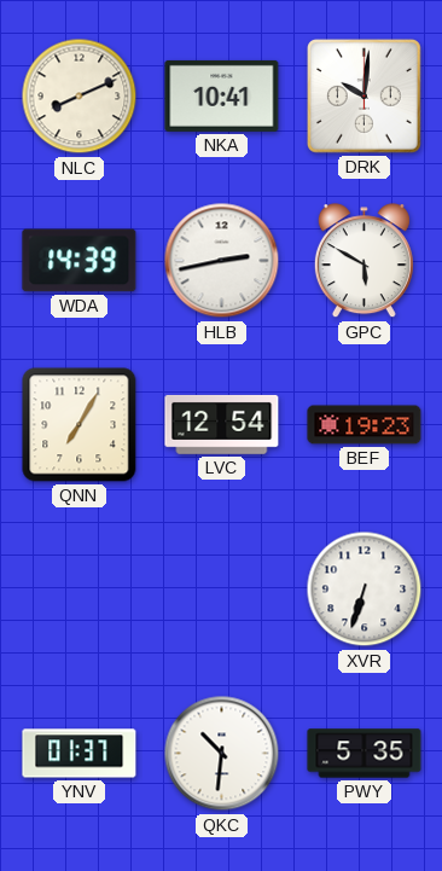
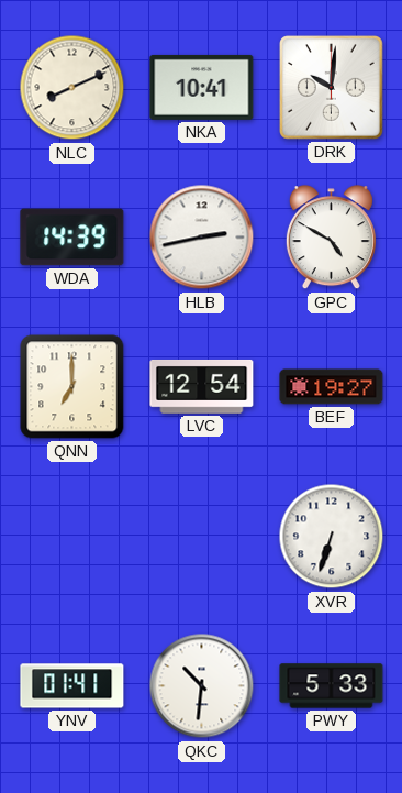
GPC: 5:50 -> 4:50
QNN: 7:05 -> 7:00
BEF: 19:23 -> 19:27
YNV: 01:37 -> 01:41
PWY: 5:35 -> 5:33
